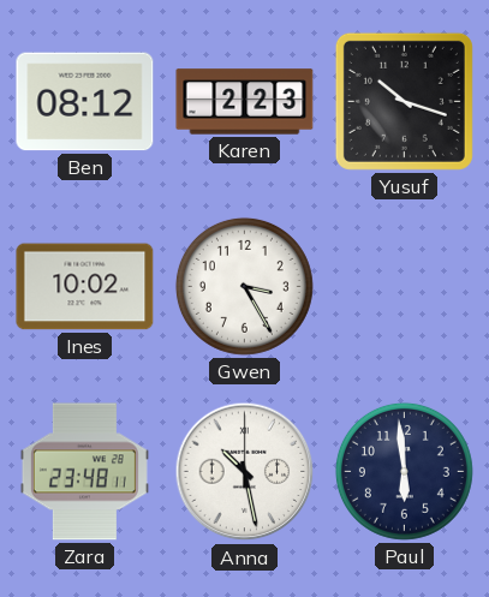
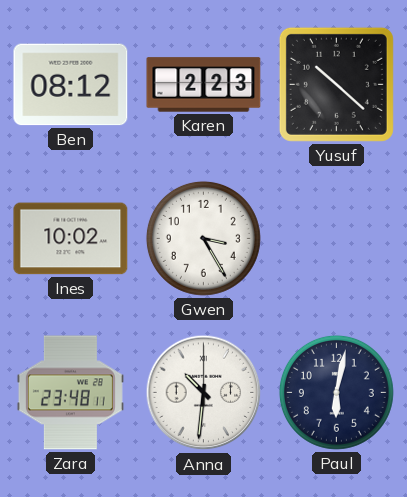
Yusuf: 10:18 -> 10:22
Anna: 10:28 -> 10:31
Paul: 5:59 -> 6:02
